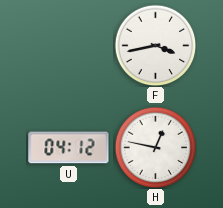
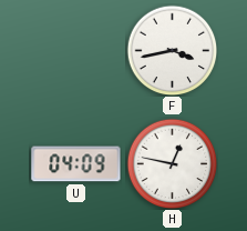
U: 04:12 -> 04:09
